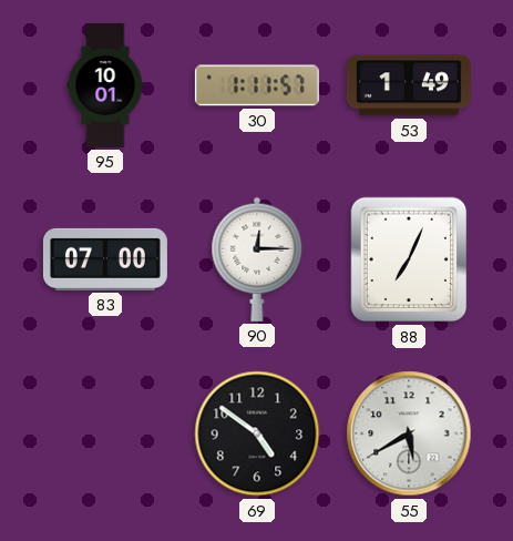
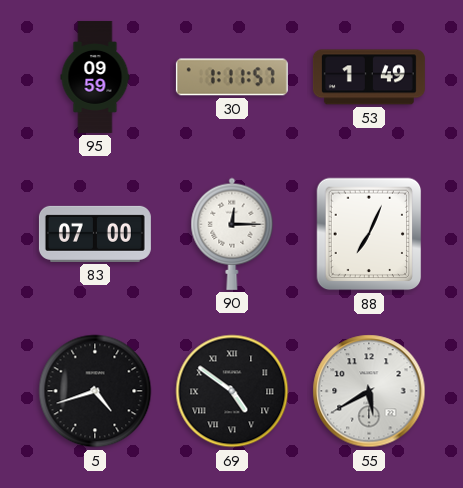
95: 10:01 -> 09:59
5: none -> 4:42
69 numerals: Arabic -> Roman
